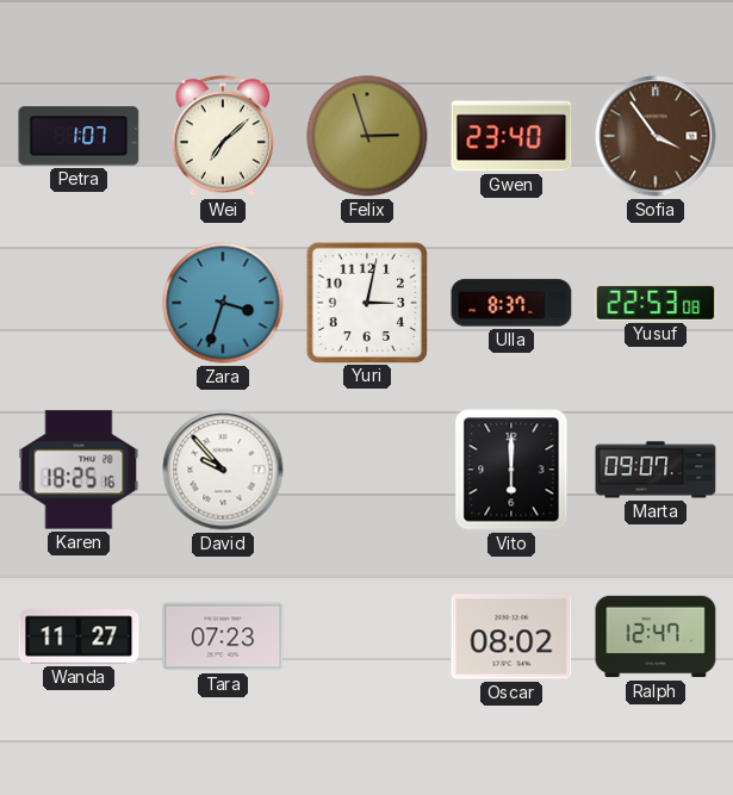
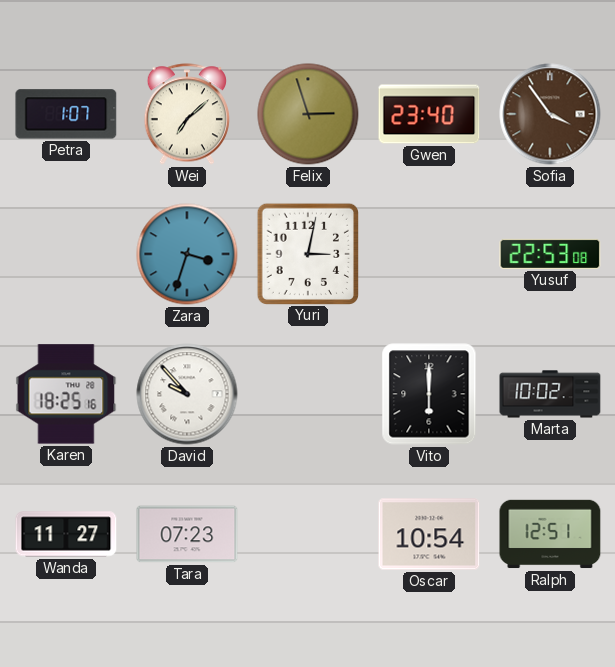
Ulla: 8:37 -> none
Marta: 09:07 -> 10:02
Oscar: 08:02 -> 10:54
Ralph: 12:47 -> 12:51
